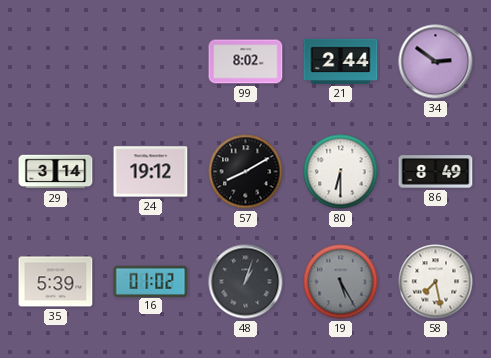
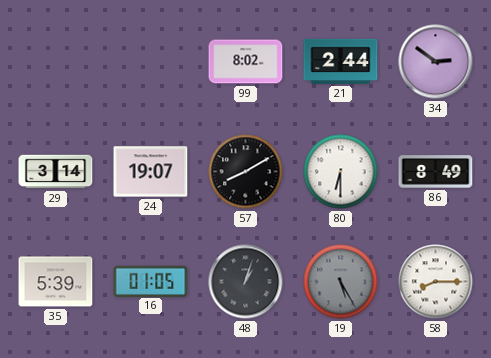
24: 19:12 -> 19:07
16: 01:02 -> 01:05
58: 7:28 -> 8:15
